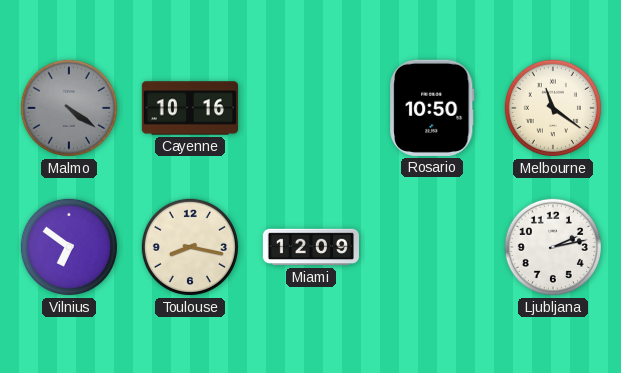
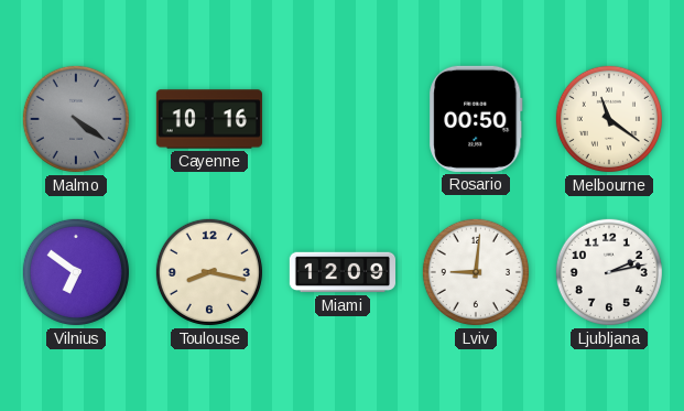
Rosario: 10:50 -> 00:50
Lviv: none -> 9:01
